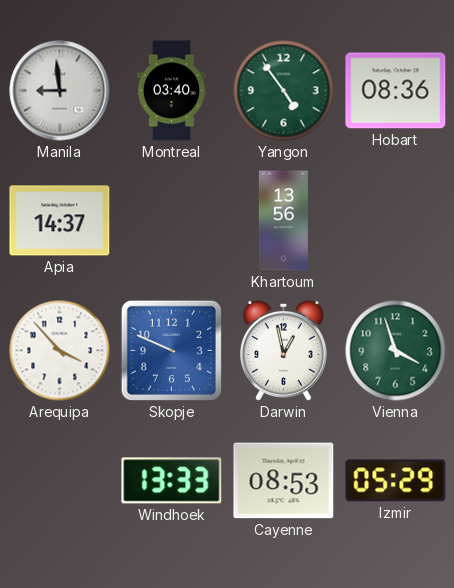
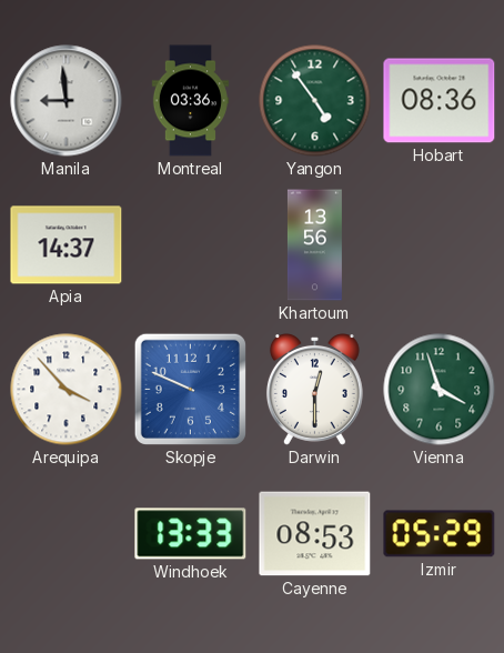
Montreal: 03:40 -> 03:36
Darwin: 12:58 -> 12:30
